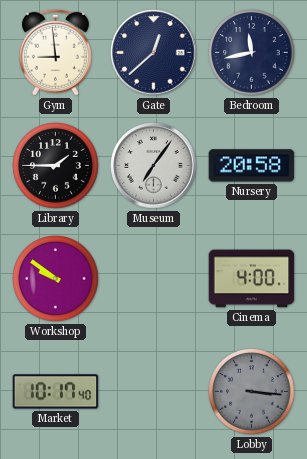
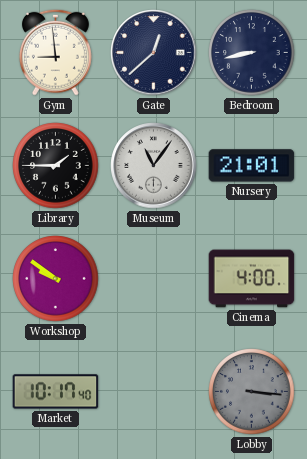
Bedroom: 11:43 -> 8:43
Museum: 7:06 -> 11:06
Nursery: 20:58 -> 21:01
